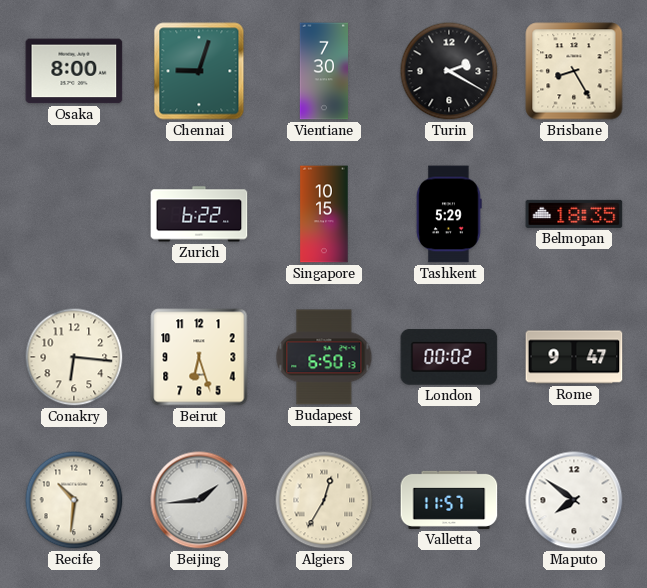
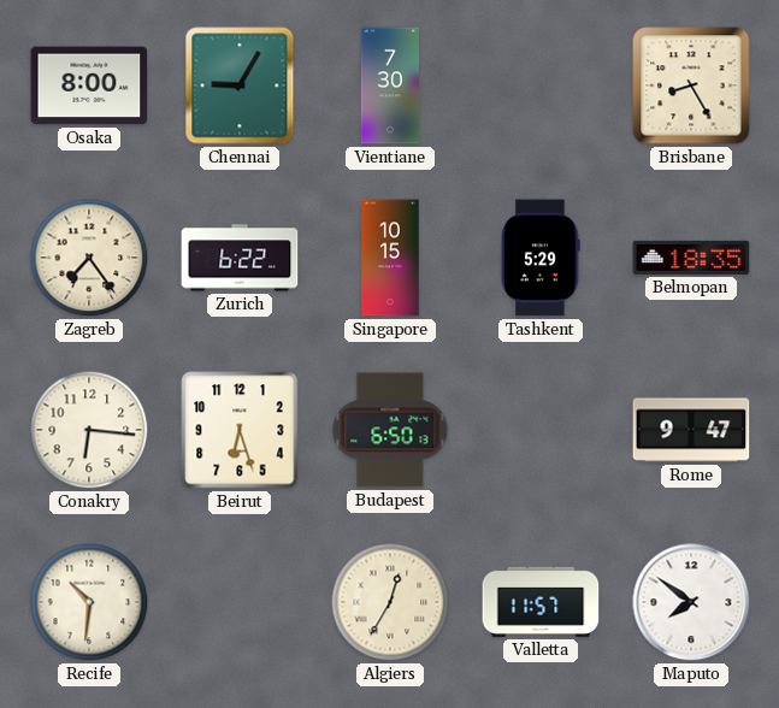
Chennai: 9:03 -> 9:05
Turin: 2:20 -> none
Zagreb: none -> 7:24
London: 00:02 -> none
Beijing: 1:44 -> none
